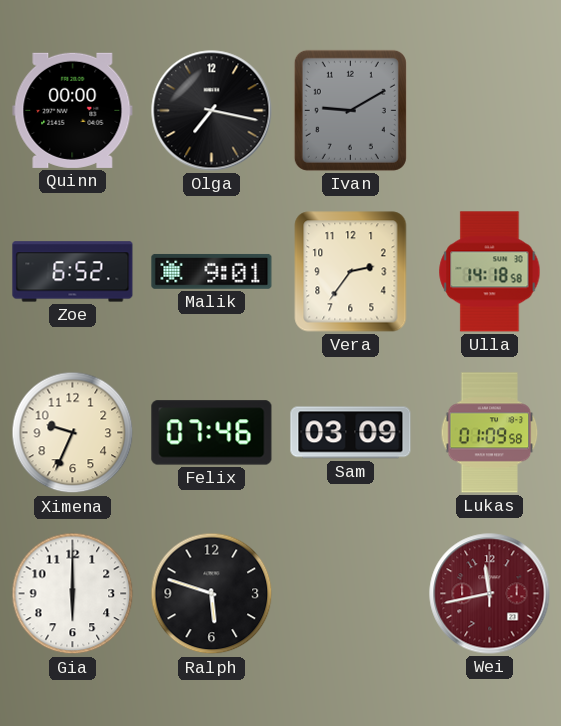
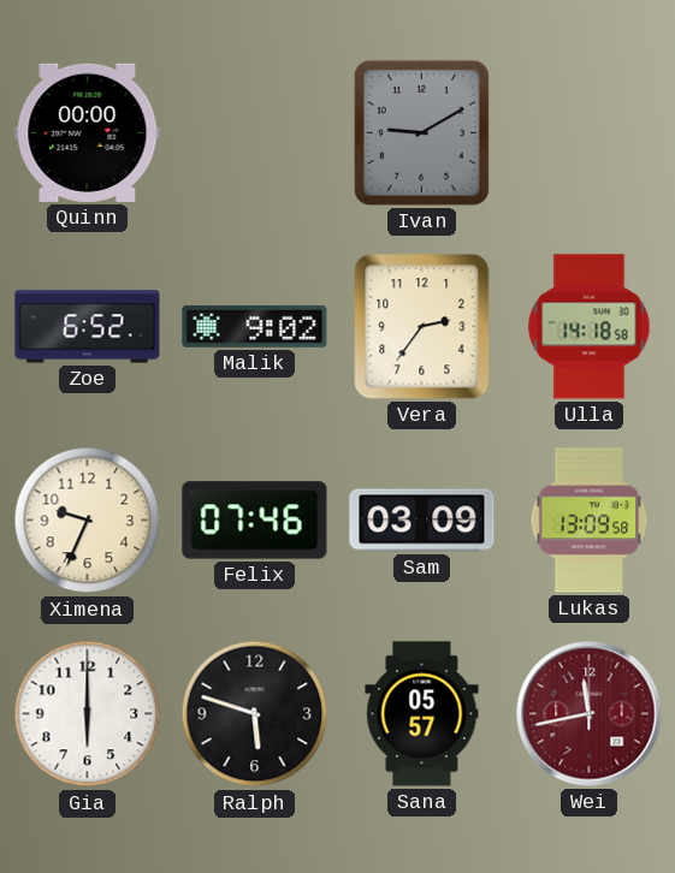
Olga: 7:17 -> none
Malik: 9:01 -> 9:02
Lukas: 01:09 -> 13:09
Sana: none -> 05:57
